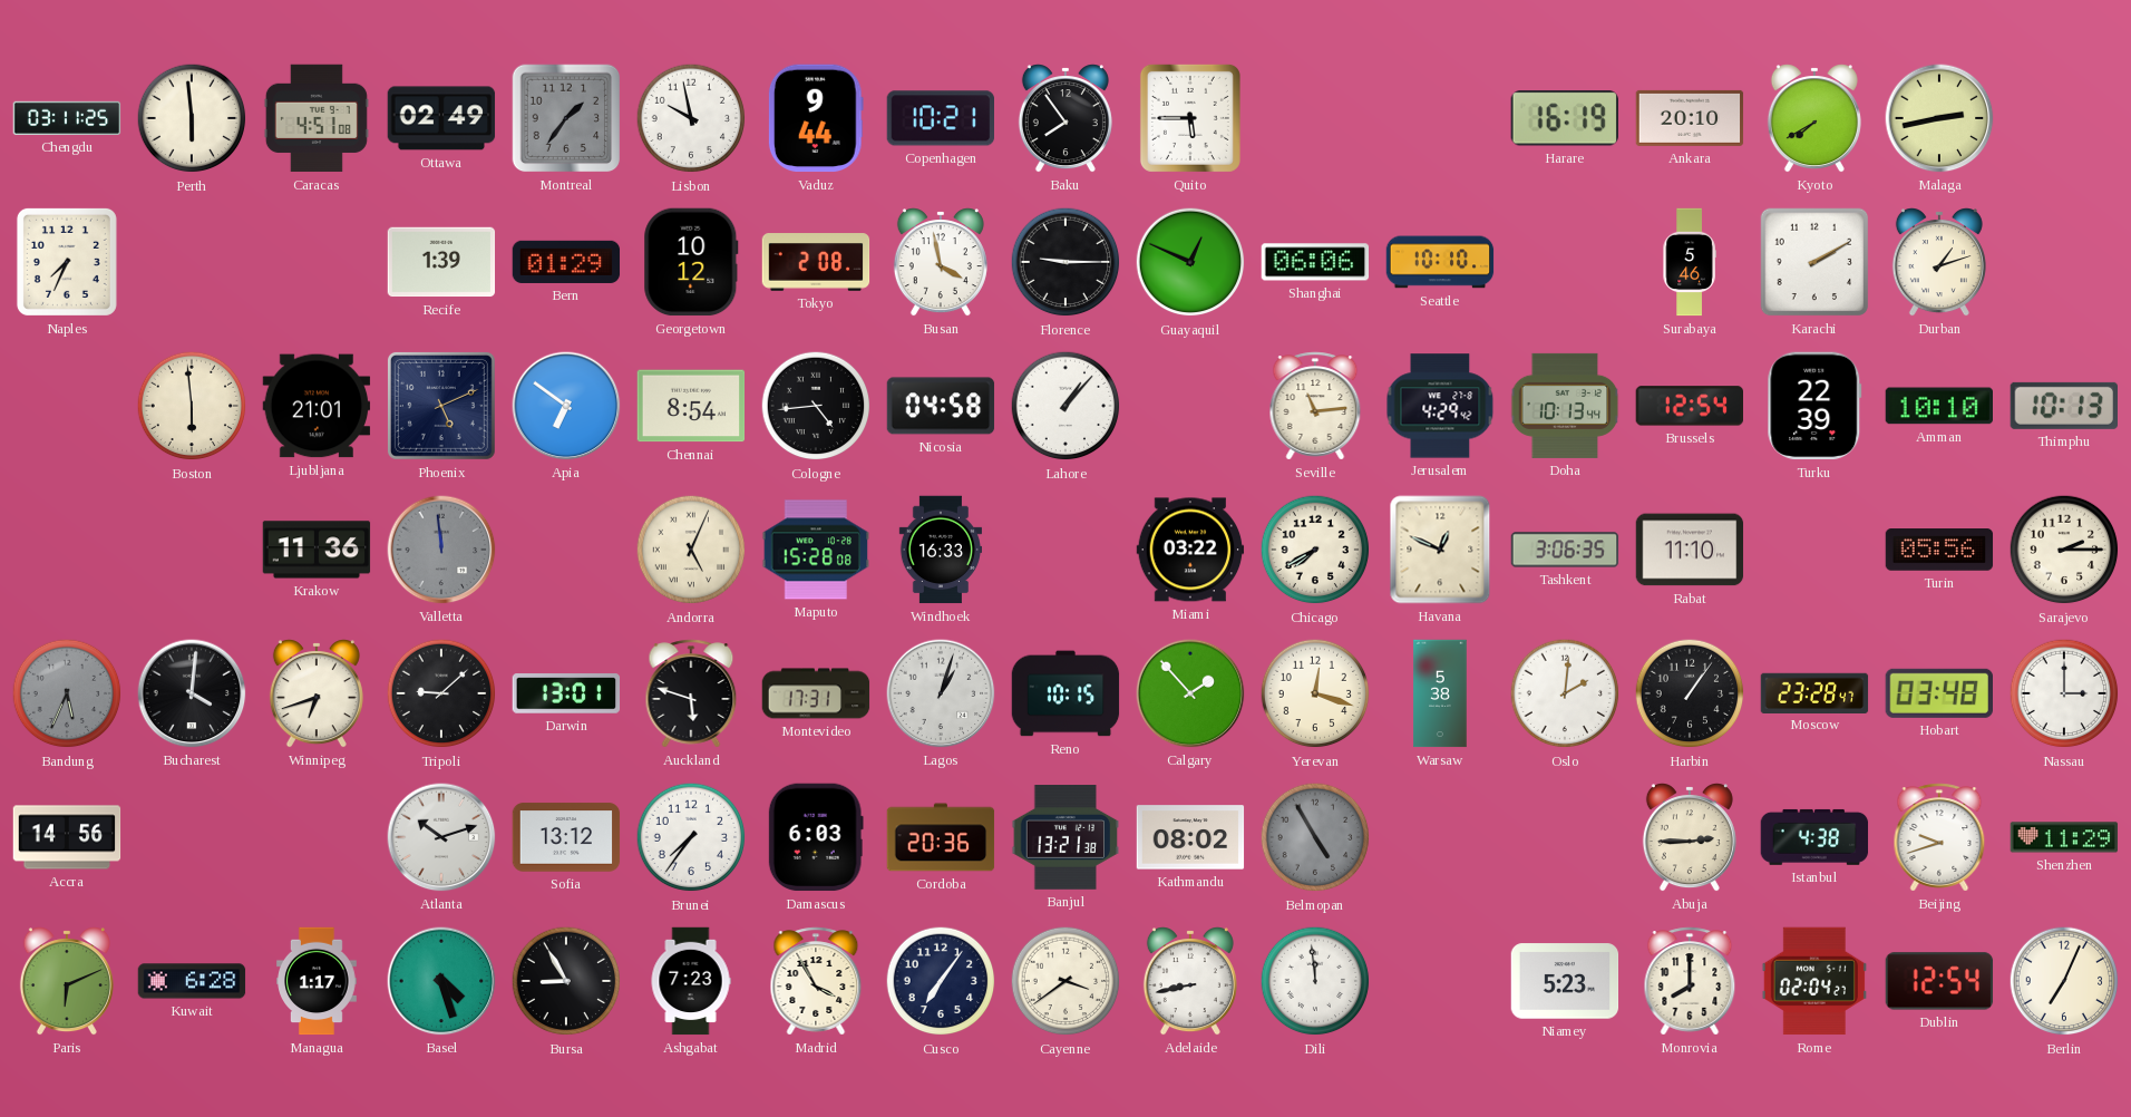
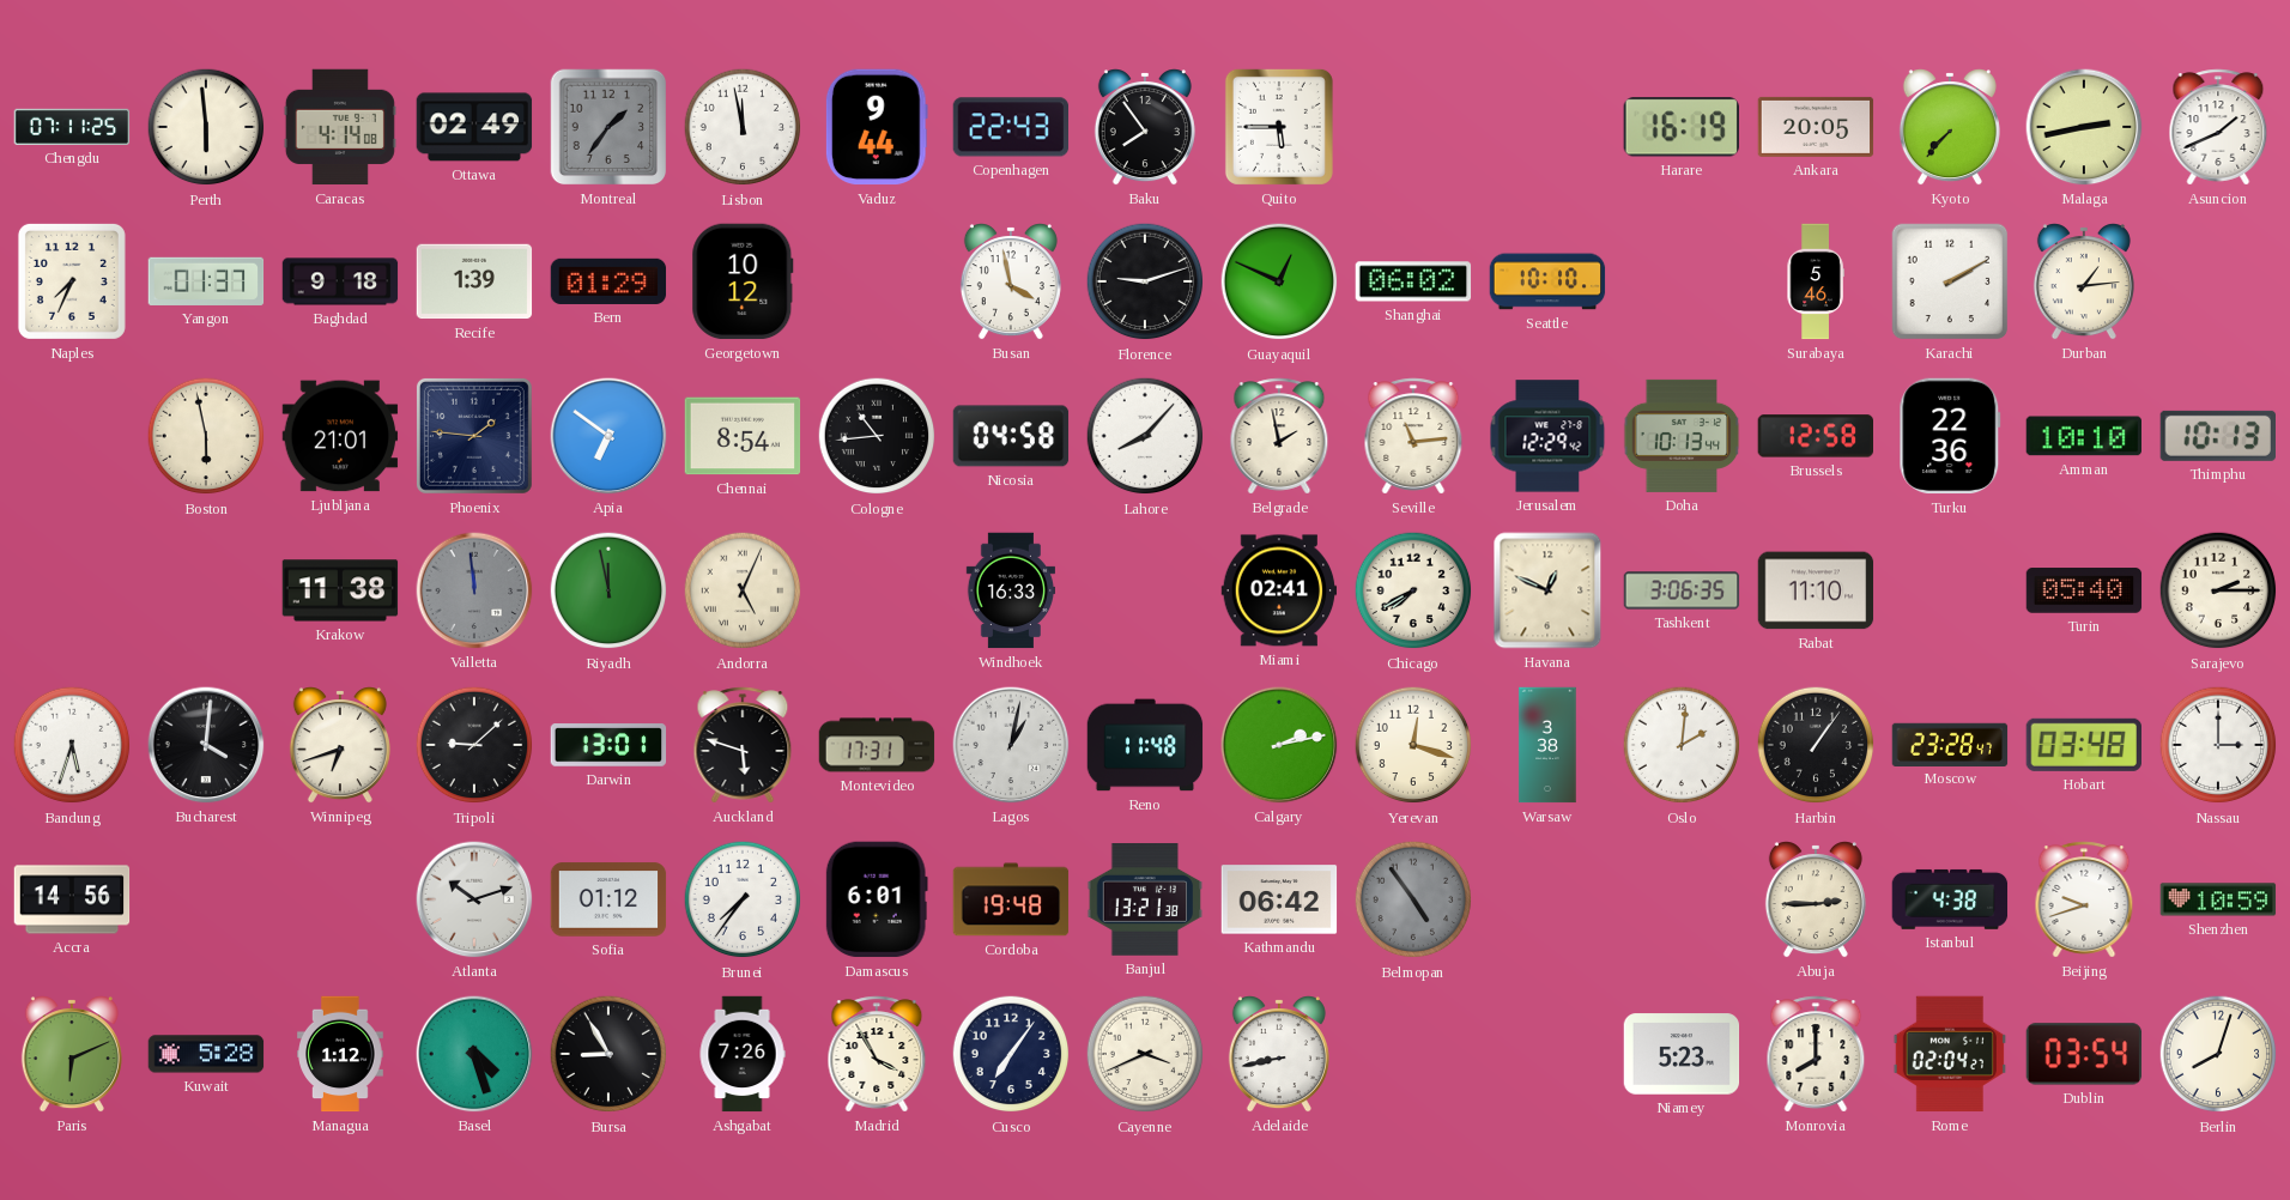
Chengdu: 03:11 -> 07:11
Caracas: 4:51 -> 4:14
Lisbon: 9:58 -> 11:58
Copenhagen: 10:21 -> 22:43
Ankara: 20:10 -> 20:05
Kyoto: 7:40 -> 7:37
Asuncion: none -> 1:41
Yangon: none -> 01:37
Baghdad: none -> 9:18
Tokyo: 2:08 -> none
Florence: 9:15 -> 9:12
Shanghai: 06:06 -> 06:02
Durban: 1:12 -> 1:14
Boston: 5:59 -> 5:58
Phoenix: 5:11 -> 1:46
Cologne: 4:44 -> 10:44
Lahore: 1:07 -> 8:07
Belgrade: none -> 1:58
Jerusalem: 4:29 -> 12:29
Brussels: 12:54 -> 12:58
Turku: 22:39 -> 22:36
Krakow: 11:36 -> 11:38
Riyadh: none -> 11:58
Maputo: 15:28 -> none
Miami: 03:22 -> 02:41
Turin: 05:56 -> 05:40
Bandung: 5:34 -> 5:33
Bandung dial: grey -> white
Lagos: 1:03 -> 1:02
Reno: 10:15 -> 11:48
Calgary: 1:53 -> 2:13
Warsaw: 5:38 -> 3:38
Sofia: 13:12 -> 01:12
Damascus: 6:03 -> 6:01
Cordoba: 20:36 -> 19:48
Kathmandu: 08:02 -> 06:42
Belmopan: 4:55 -> 4:54
Shenzhen: 11:29 -> 10:59
Kuwait: 6:28 -> 5:28
Managua: 1:17 -> 1:12
Ashgabat: 7:23 -> 7:26
Cayenne: 3:39 -> 3:41
Dili: 11:59 -> none
Dublin: 12:54 -> 03:54
Berlin: 7:04 -> 8:03
